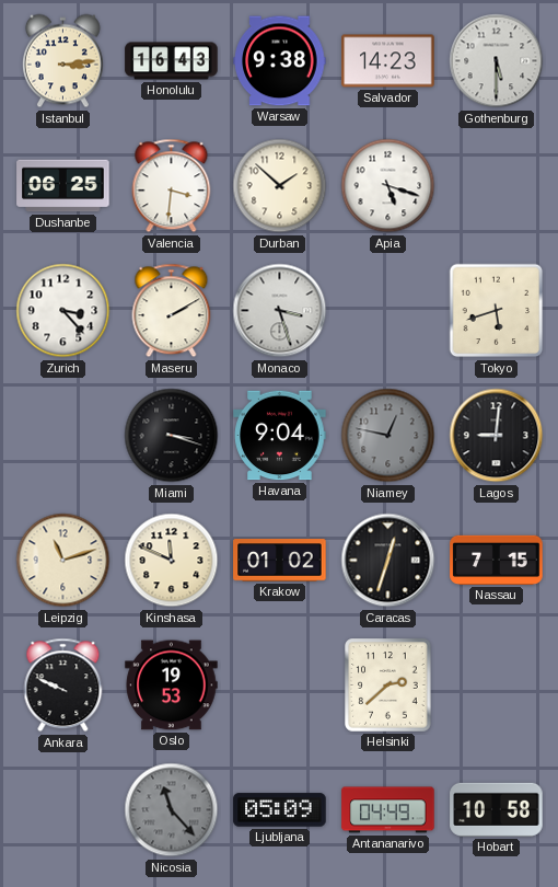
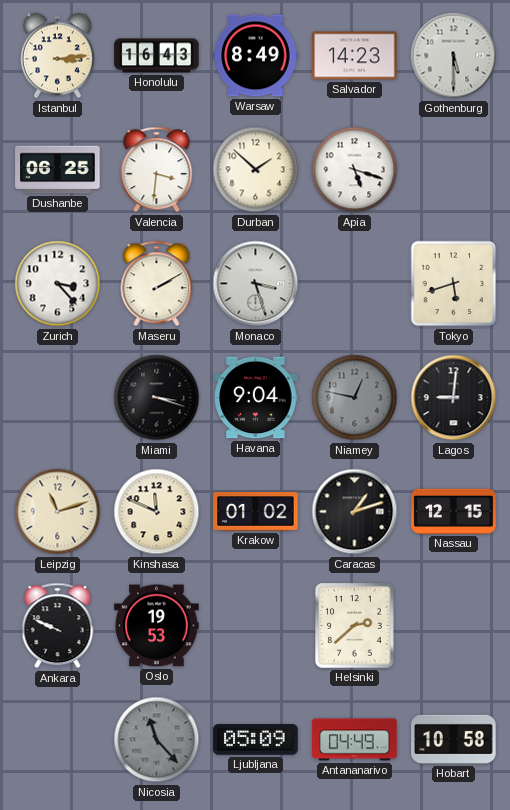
Warsaw: 9:38 -> 8:49
Caracas: 12:33 -> 1:12
Nassau: 7:15 -> 12:15
